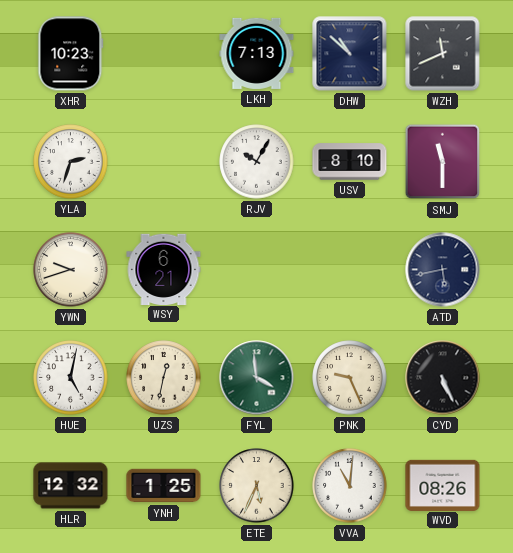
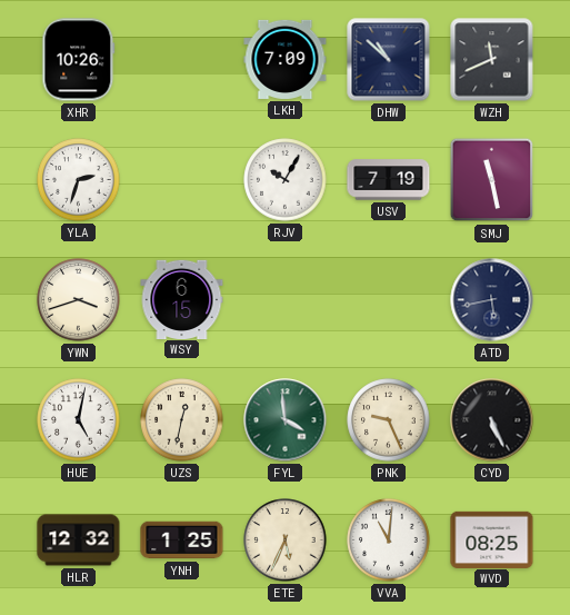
XHR: 10:23 -> 10:26
LKH: 7:13 -> 7:09
USV: 8:10 -> 7:19
SMJ: 11:30 -> 11:28
YWN: 9:42 -> 3:42
WSY: 6:21 -> 6:15
WVD: 08:26 -> 08:25
